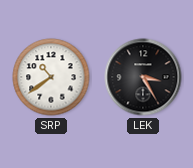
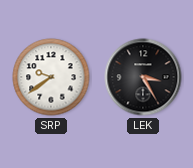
SRP: 10:39 -> 9:39
